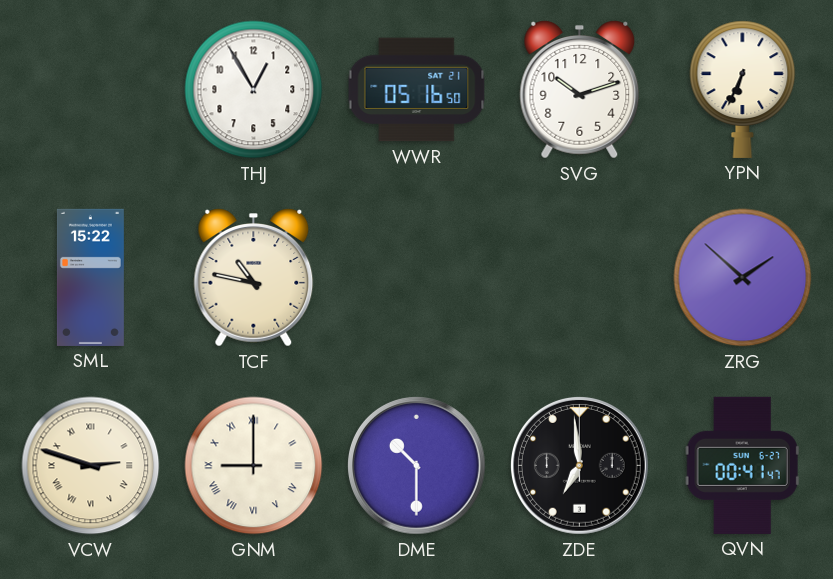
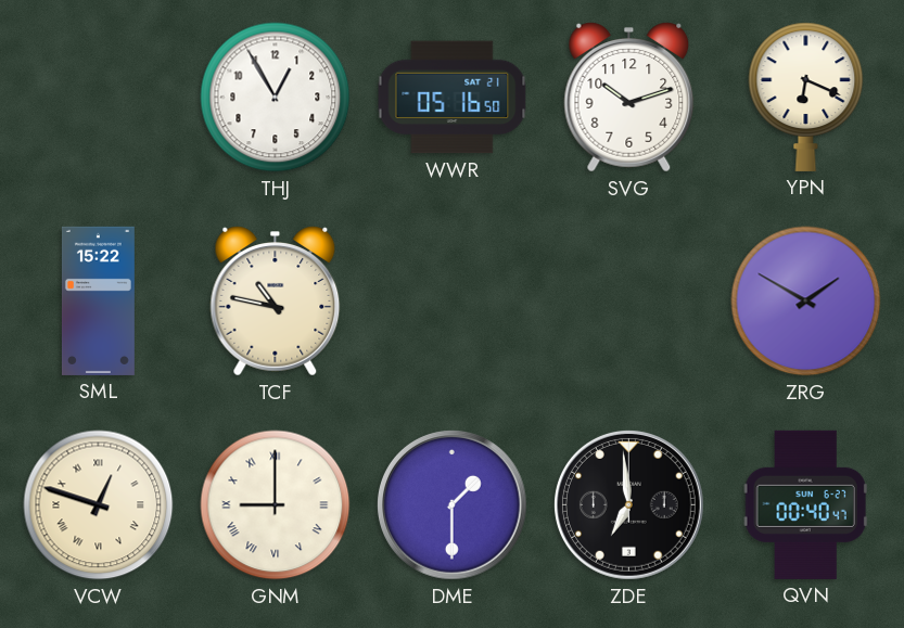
YPN: 6:34 -> 6:19
ZRG: 1:52 -> 1:50
VCW: 2:48 -> 12:48
DME: 10:30 -> 1:30
QVN: 00:41 -> 00:40
